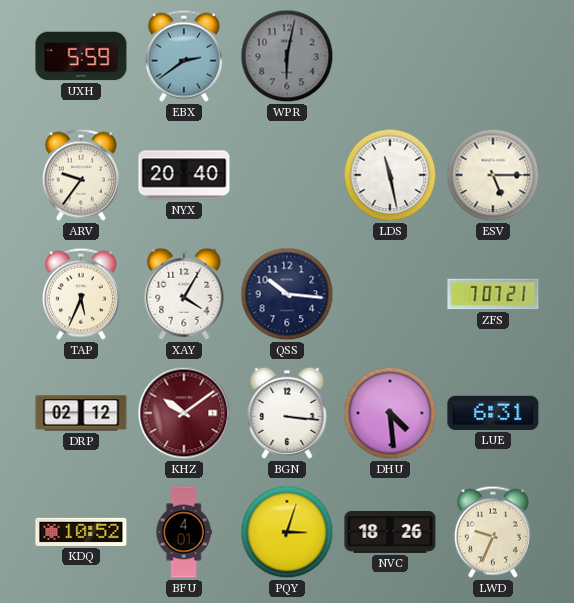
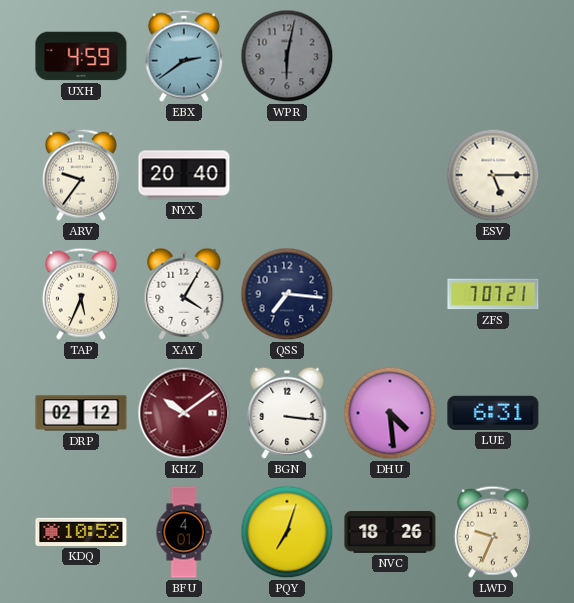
UXH: 5:59 -> 4:59
LDS: 11:28 -> none
QSS: 10:16 -> 7:16
PQY: 3:03 -> 7:03
